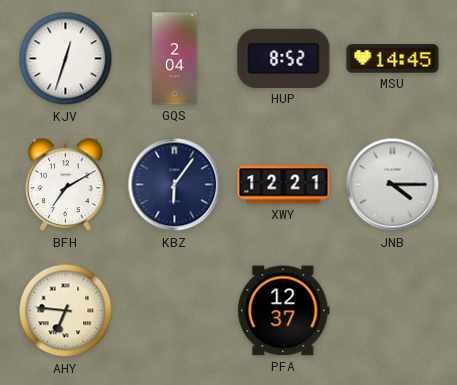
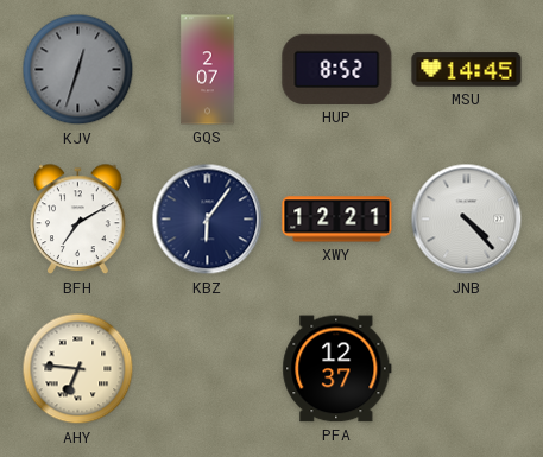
KJV dial: white -> grey
GQS: 2:04 -> 2:07
JNB: 4:15 -> 4:23
